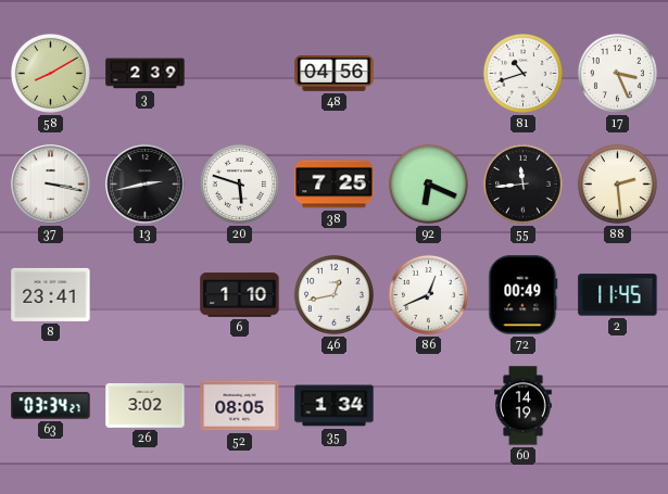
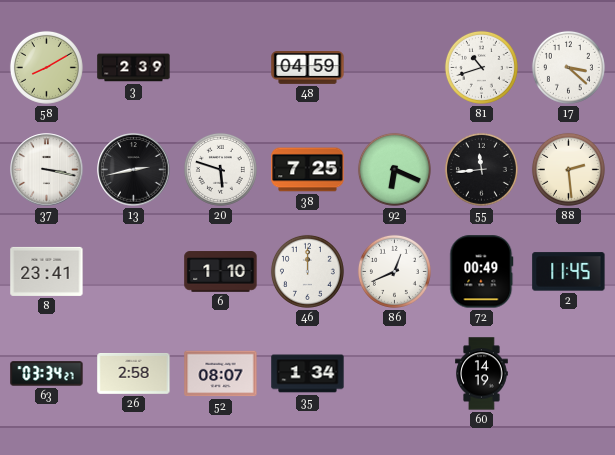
48: 04:56 -> 04:59
17: 3:26 -> 3:22
46: 12:43 -> 12:00
26: 3:02 -> 2:58
52: 08:05 -> 08:07
